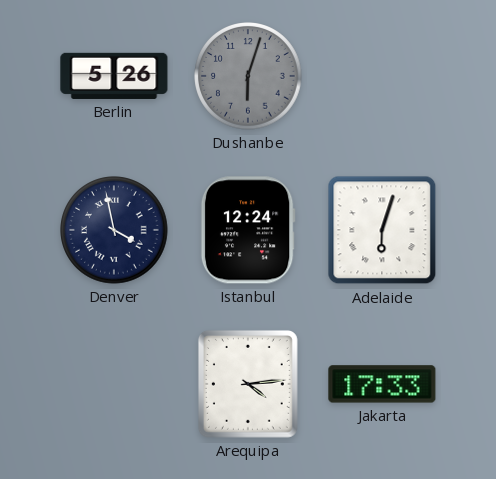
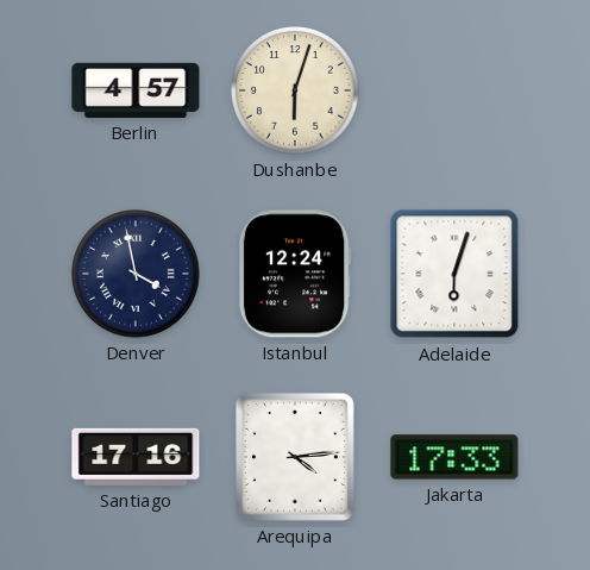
Berlin: 5:26 -> 4:57
Dushanbe dial: grey -> cream
Santiago: none -> 17:16
